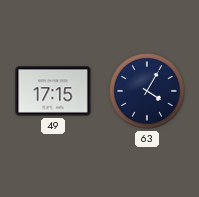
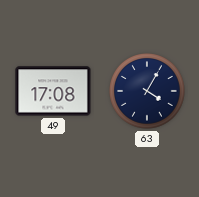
49: 17:15 -> 17:08
